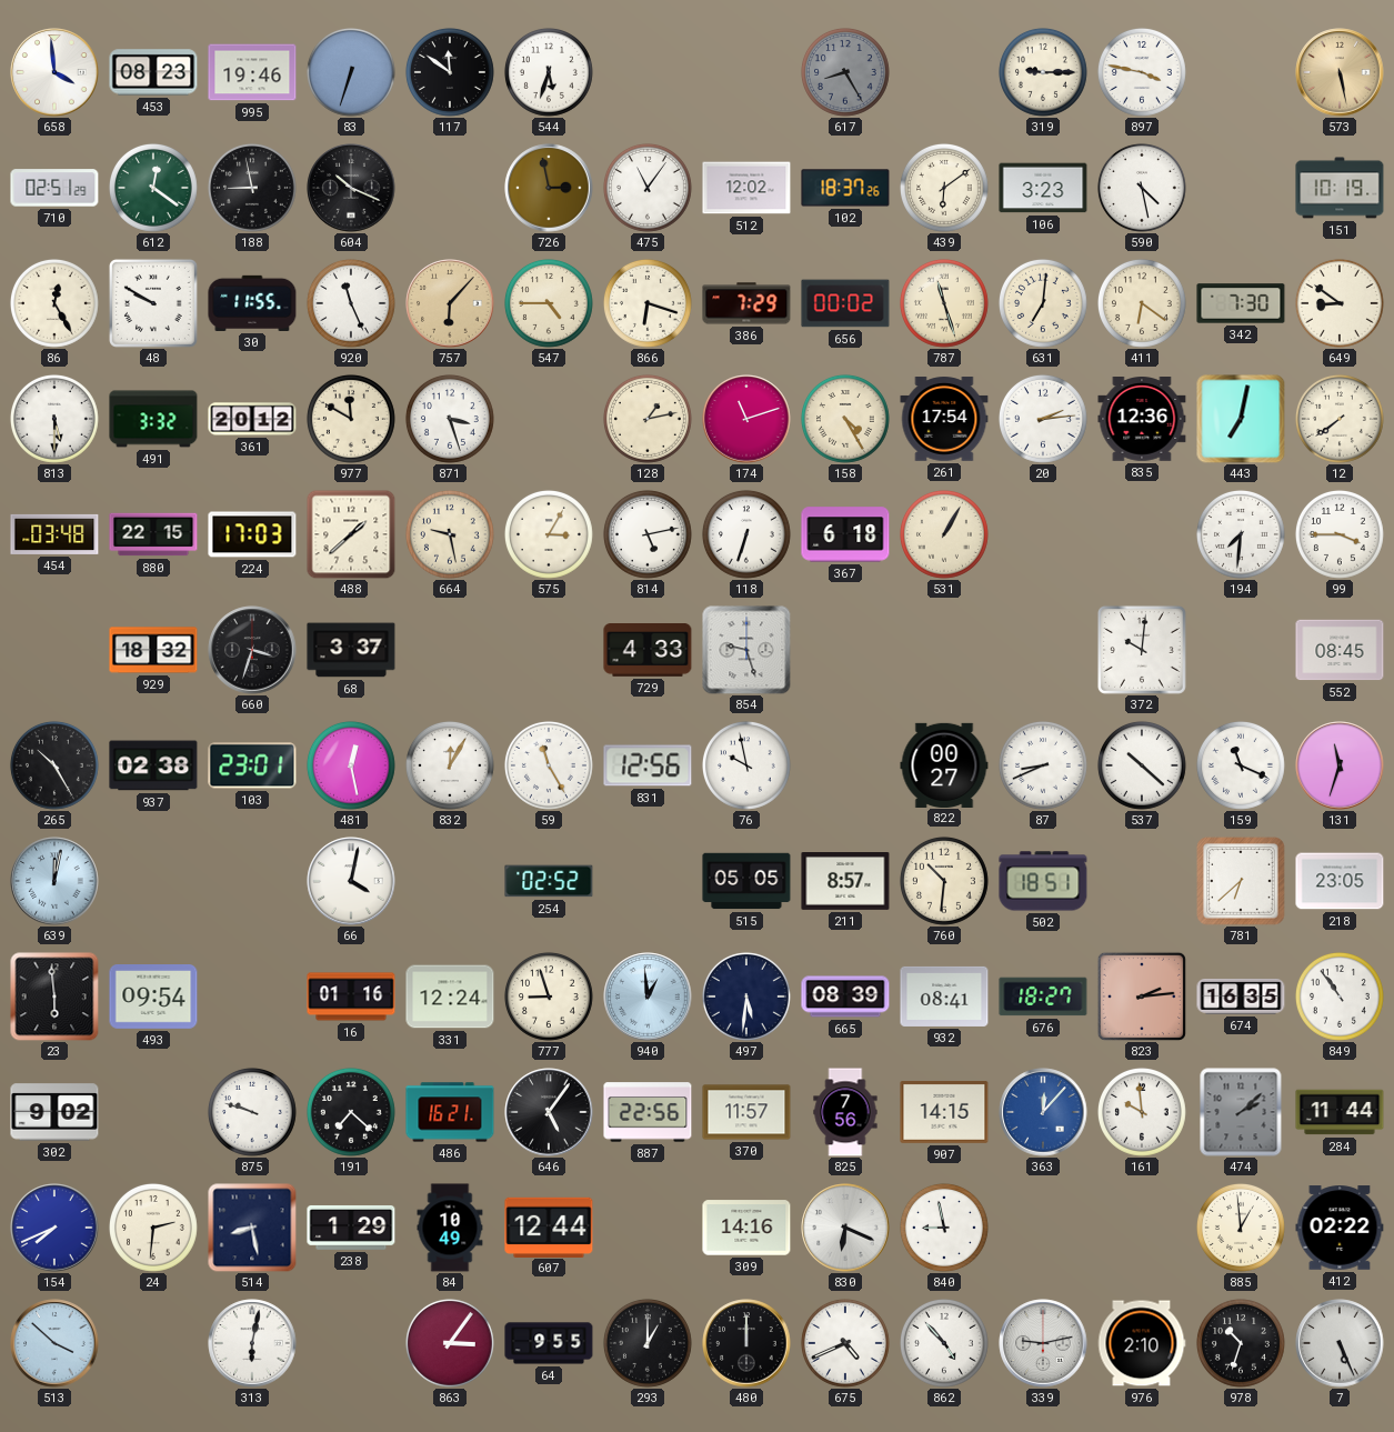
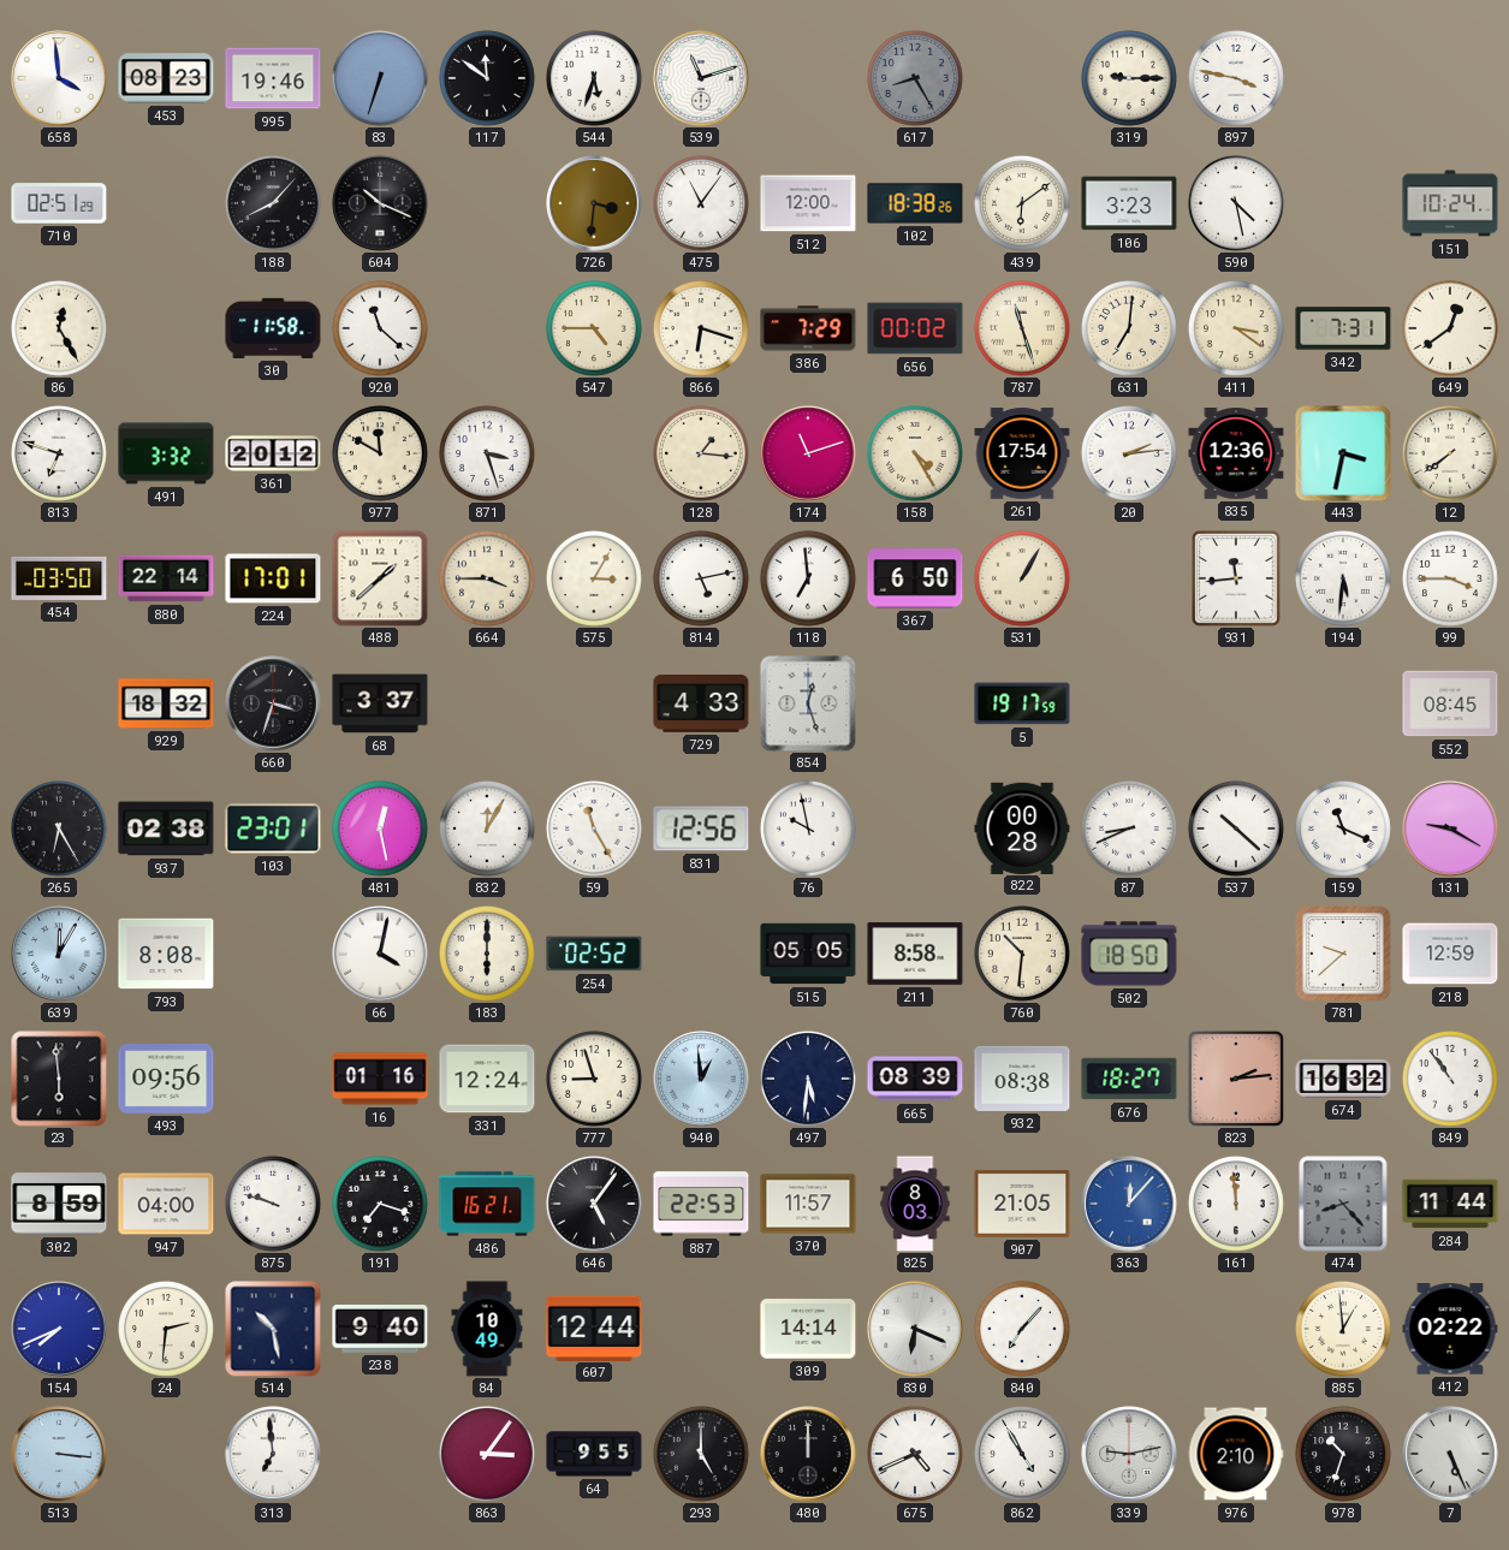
539: none -> 11:12
573: 5:28 -> none
612: 12:21 -> none
188: 8:58 -> 8:07
726: 2:58 -> 3:31
512: 12:02 -> 12:00
102: 18:37 -> 18:38
151: 10:19 -> 10:24
48: 9:50 -> none
30: 11:55 -> 11:58
920: 11:26 -> 11:22
757: 6:07 -> none
411: 6:21 -> 3:21
342: 7:30 -> 7:31
649: 8:51 -> 12:39
813: 5:30 -> 6:48
128: 1:13 -> 1:16
443: 7:02 -> 3:32
454: 03:48 -> 03:50
880: 22:15 -> 22:14
224: 17:03 -> 17:01
664: 9:28 -> 3:45
118: 6:33 -> 6:59
367: 6:18 -> 6:50
931: none -> 11:44
194: 7:31 -> 5:31
854: 9:27 -> 12:27
5: none -> 19:17
372: 10:01 -> none
265: 10:25 -> 6:25
822: 00:27 -> 00:28
131: 11:33 -> 9:20
639: 12:02 -> 12:05
793: none -> 8:08
183: none -> 6:00
211: 8:57 -> 8:58
502: 18:51 -> 18:50
781: 6:38 -> 9:38
218: 23:05 -> 12:59
493: 09:54 -> 09:56
932: 08:41 -> 08:38
674: 16:35 -> 16:32
302: 9:02 -> 8:59
947: none -> 04:00
191: 7:22 -> 7:18
887: 22:56 -> 22:53
825: 7:56 -> 8:03
907: 14:15 -> 21:05
161: 9:59 -> 11:59
474: 2:08 -> 8:23
514: 8:28 -> 10:28
238: 1:29 -> 9:40
309: 14:16 -> 14:14
840: 8:58 -> 7:07
513: 3:52 -> 3:16
313: 6:02 -> 6:59
293: 1:00 -> 5:00
862: 4:53 -> 4:55
